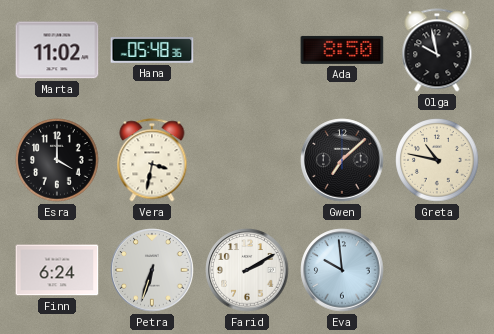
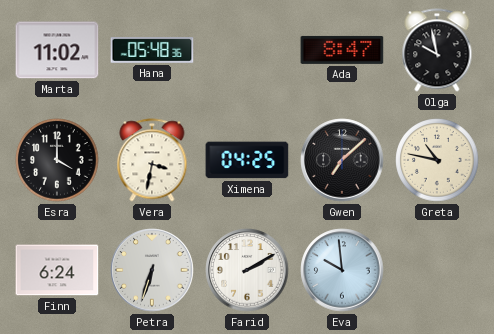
Ada: 8:50 -> 8:47
Ximena: none -> 04:25
